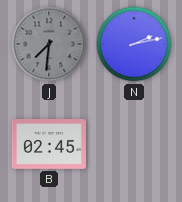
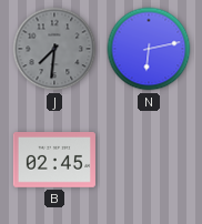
N: 2:13 -> 6:13
